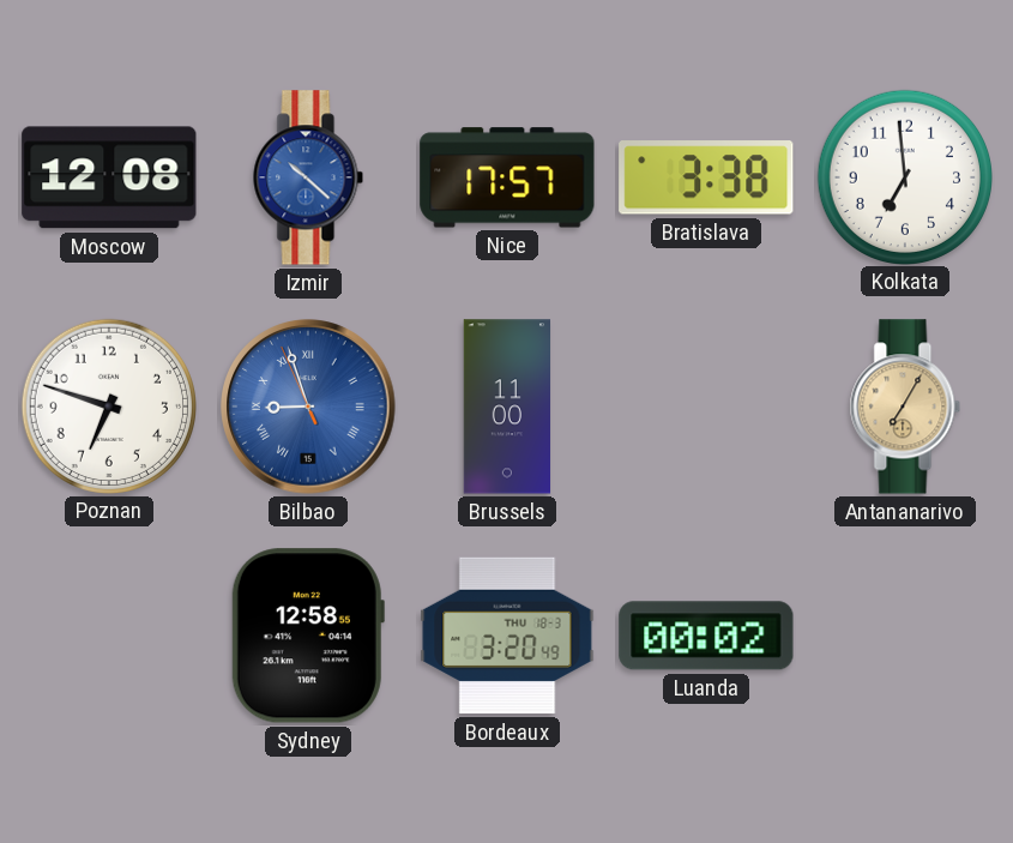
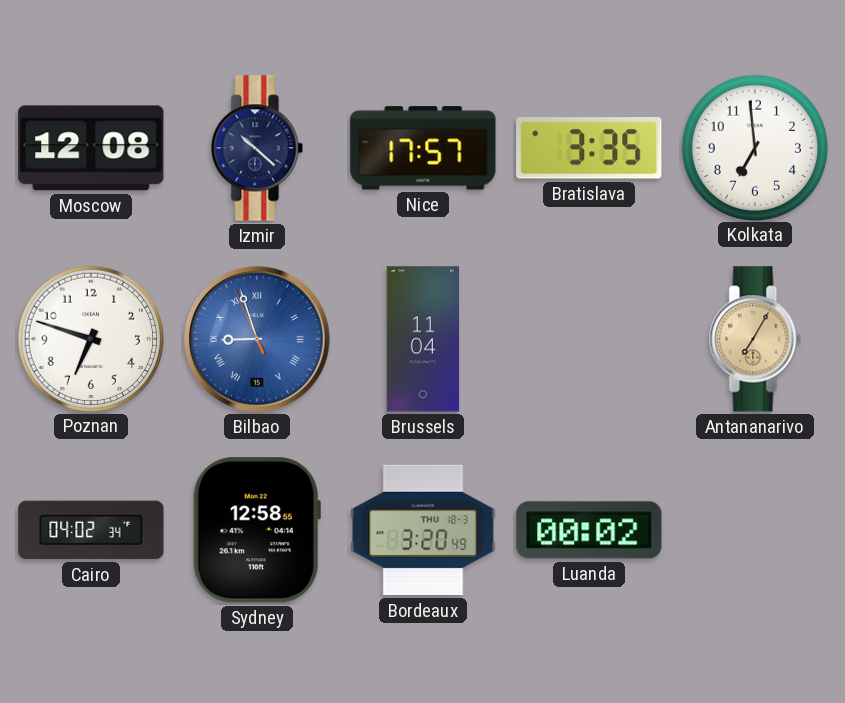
Izmir dial: blue -> navy
Bratislava: 3:38 -> 3:35
Brussels: 11:00 -> 11:04
Cairo: none -> 04:02
